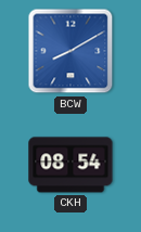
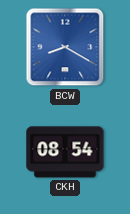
BCW: 8:10 -> 8:20
